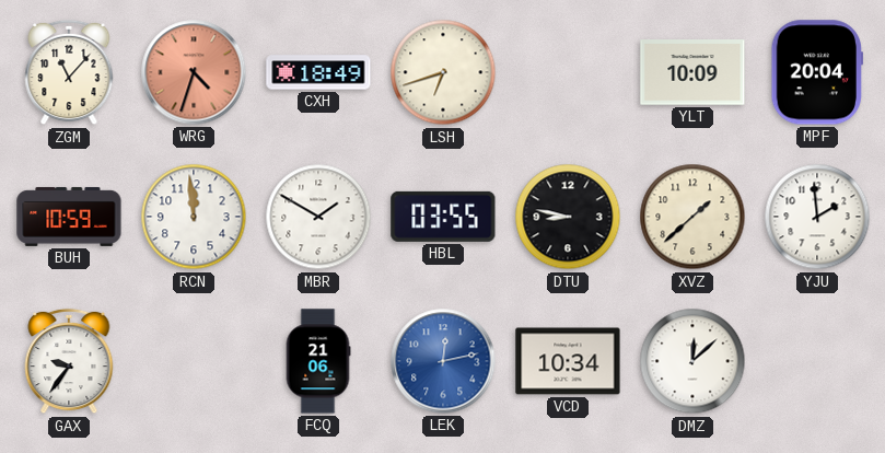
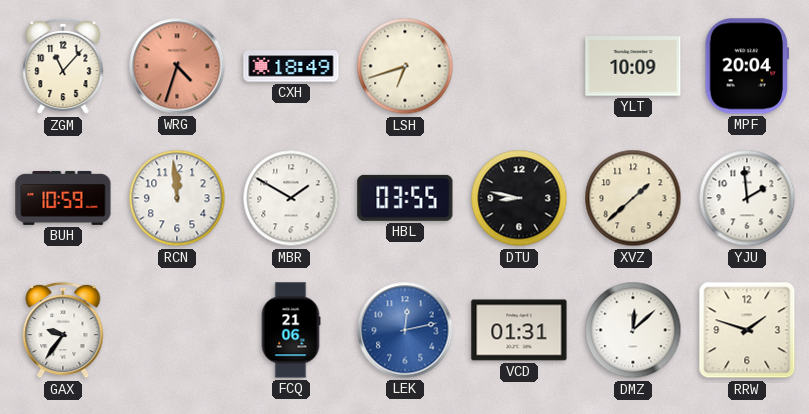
VCD: 10:34 -> 01:31
RRW: none -> 1:48
